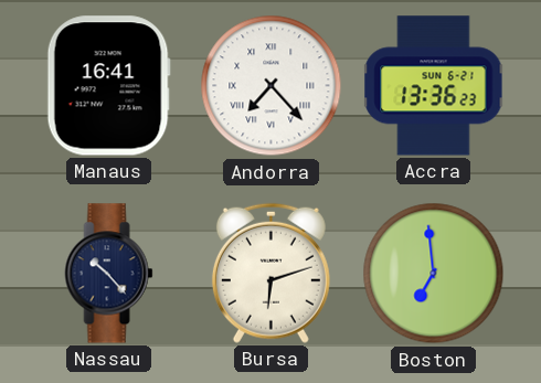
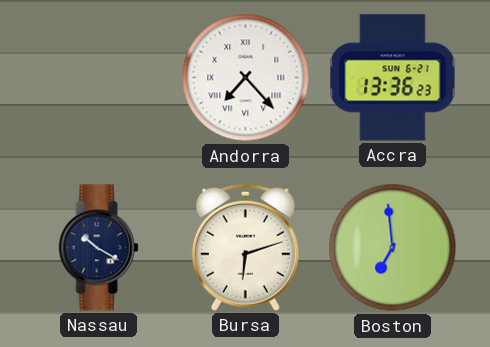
Manaus: 16:41 -> none
Nassau: 10:23 -> 10:20
